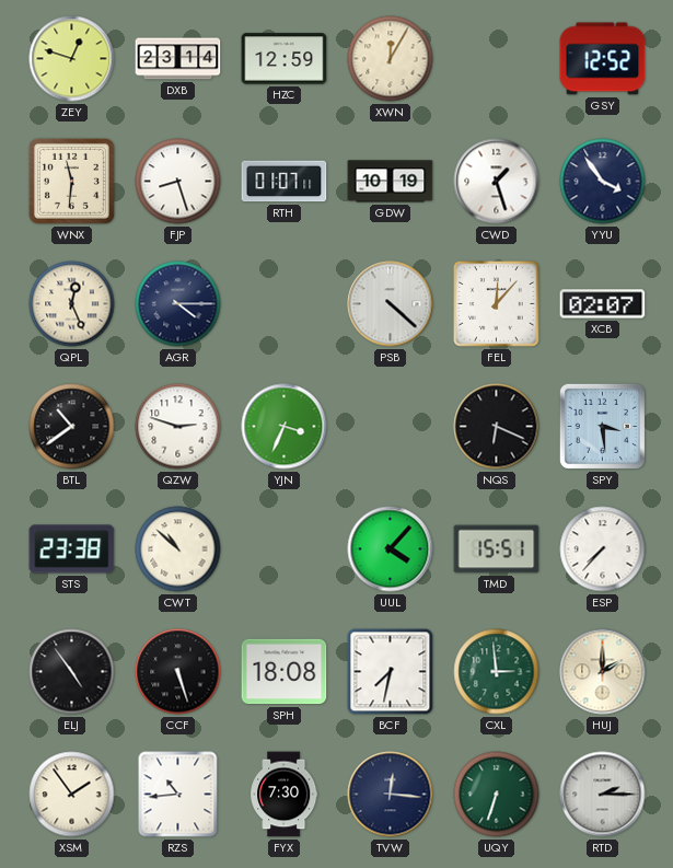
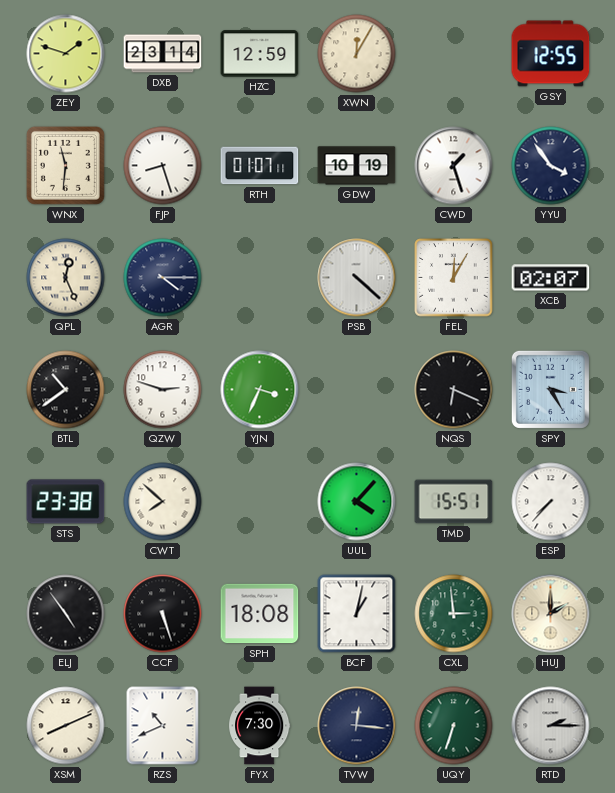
ZEY: 12:48 -> 1:48
GSY: 12:52 -> 12:55
FEL: 12:07 -> 12:05
SPY: 3:29 -> 3:25
CWT: 10:52 -> 7:52
BCF: 7:32 -> 1:02
XSM: 1:54 -> 8:11
RZS: 10:44 -> 10:41
